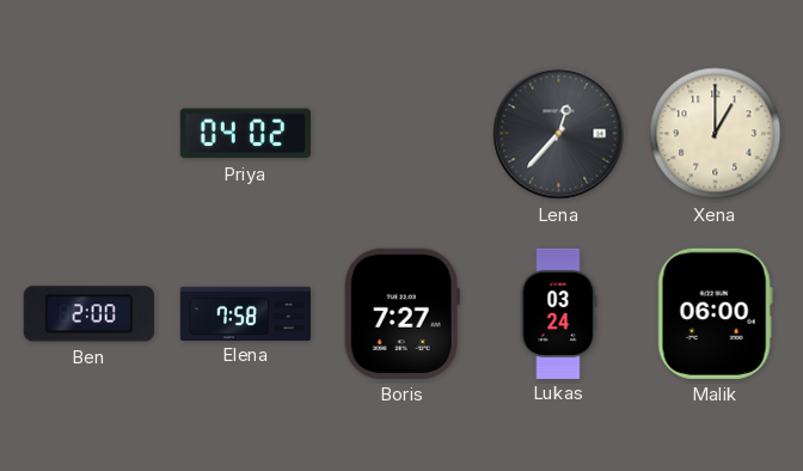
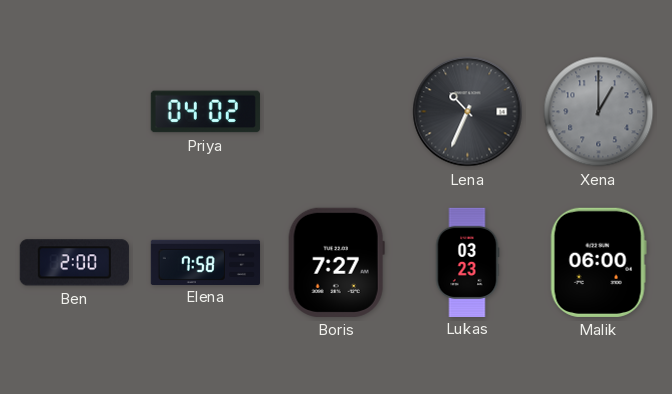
Lena: 12:37 -> 10:34
Xena dial: cream -> grey
Lukas: 03:24 -> 03:23
